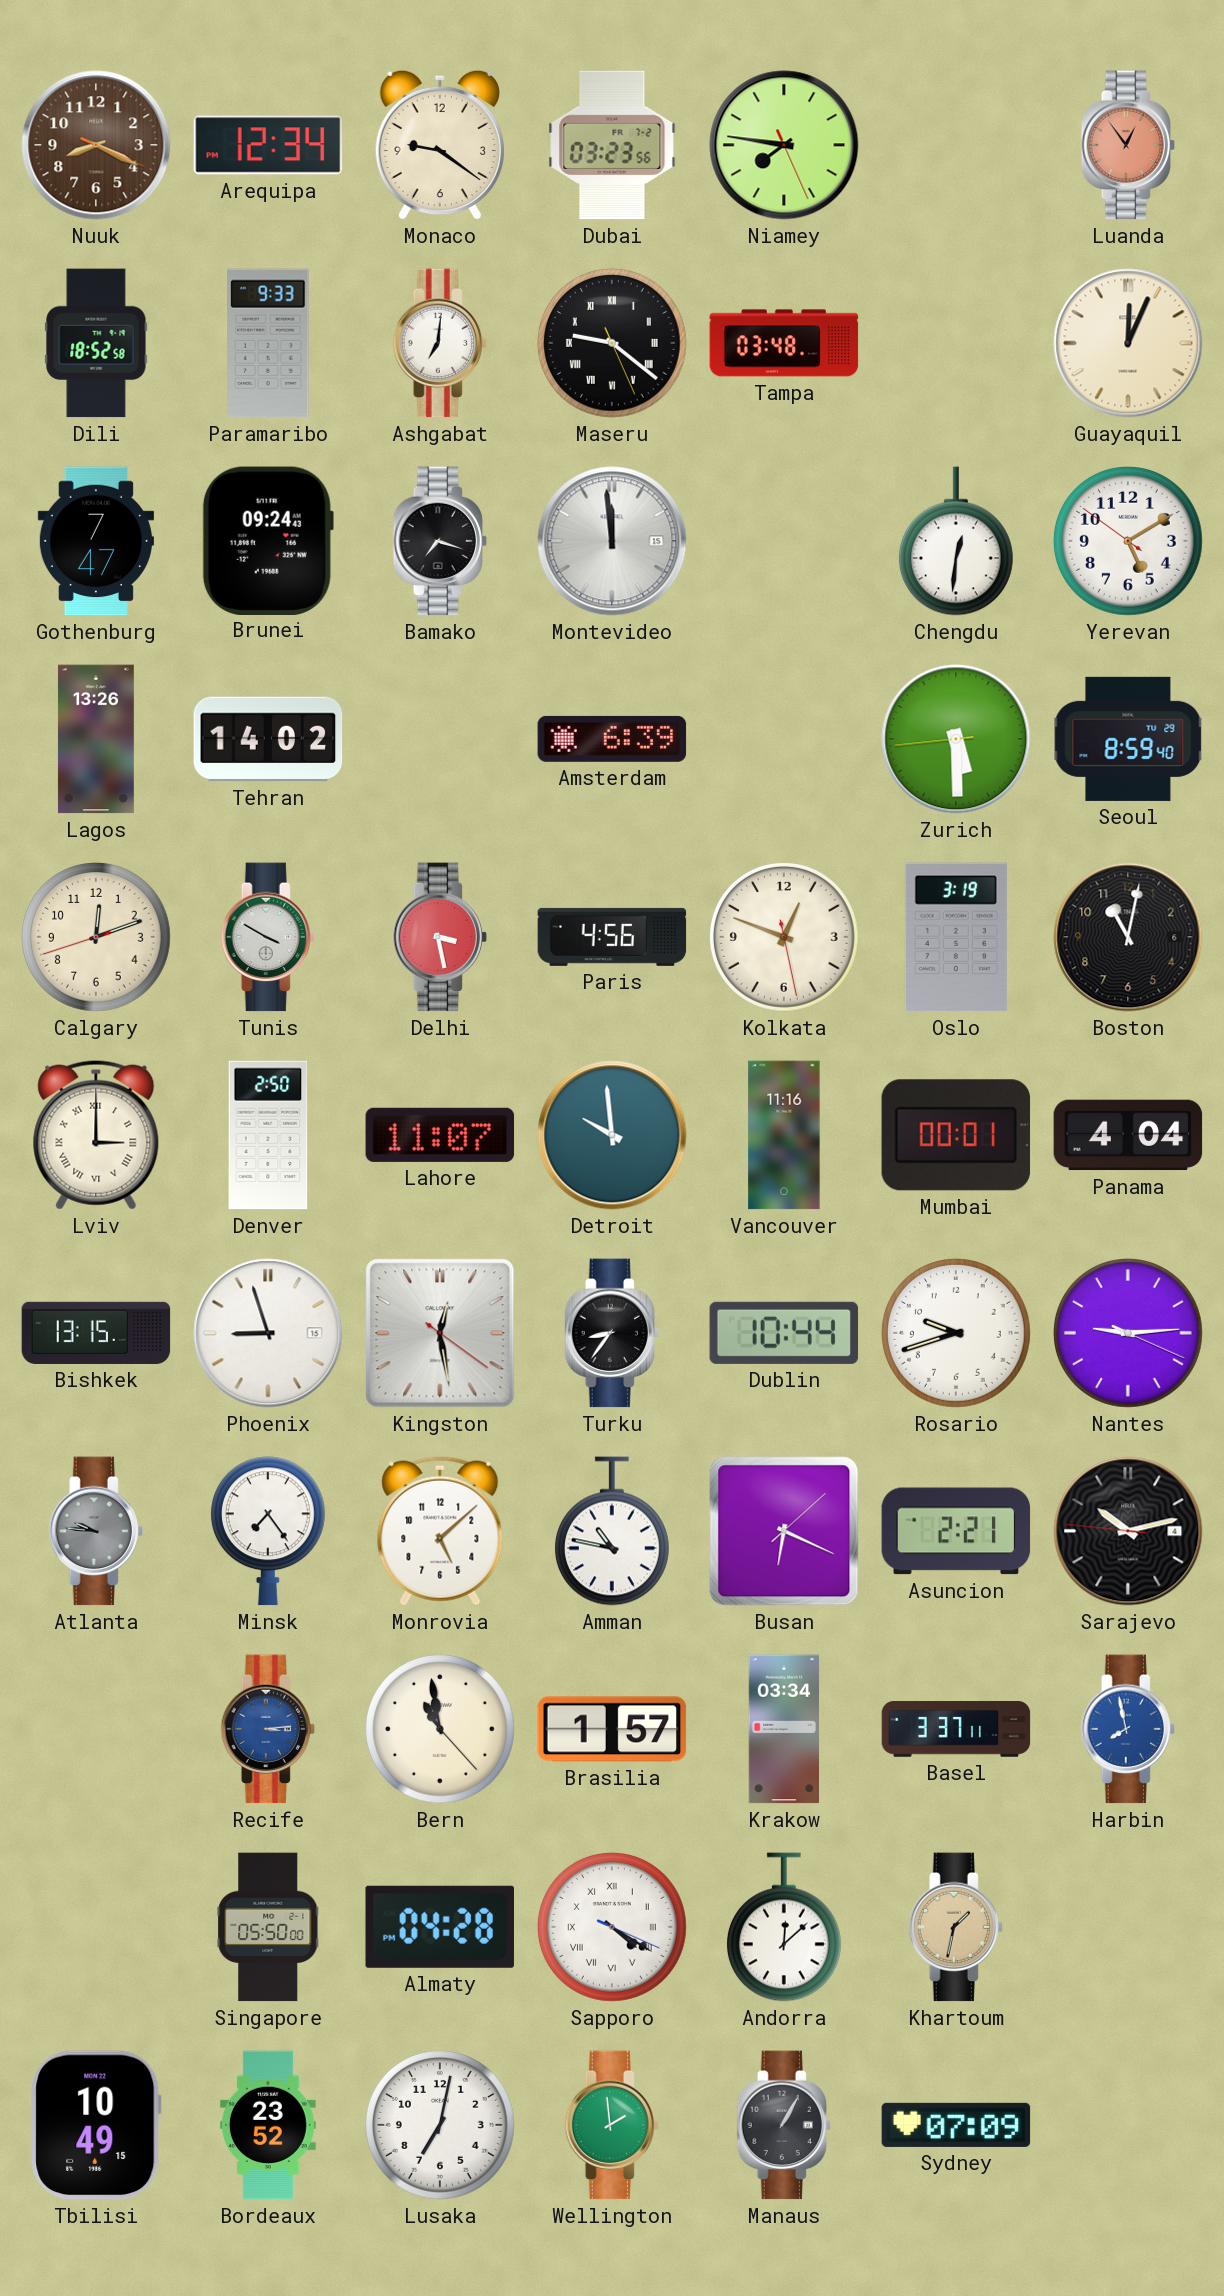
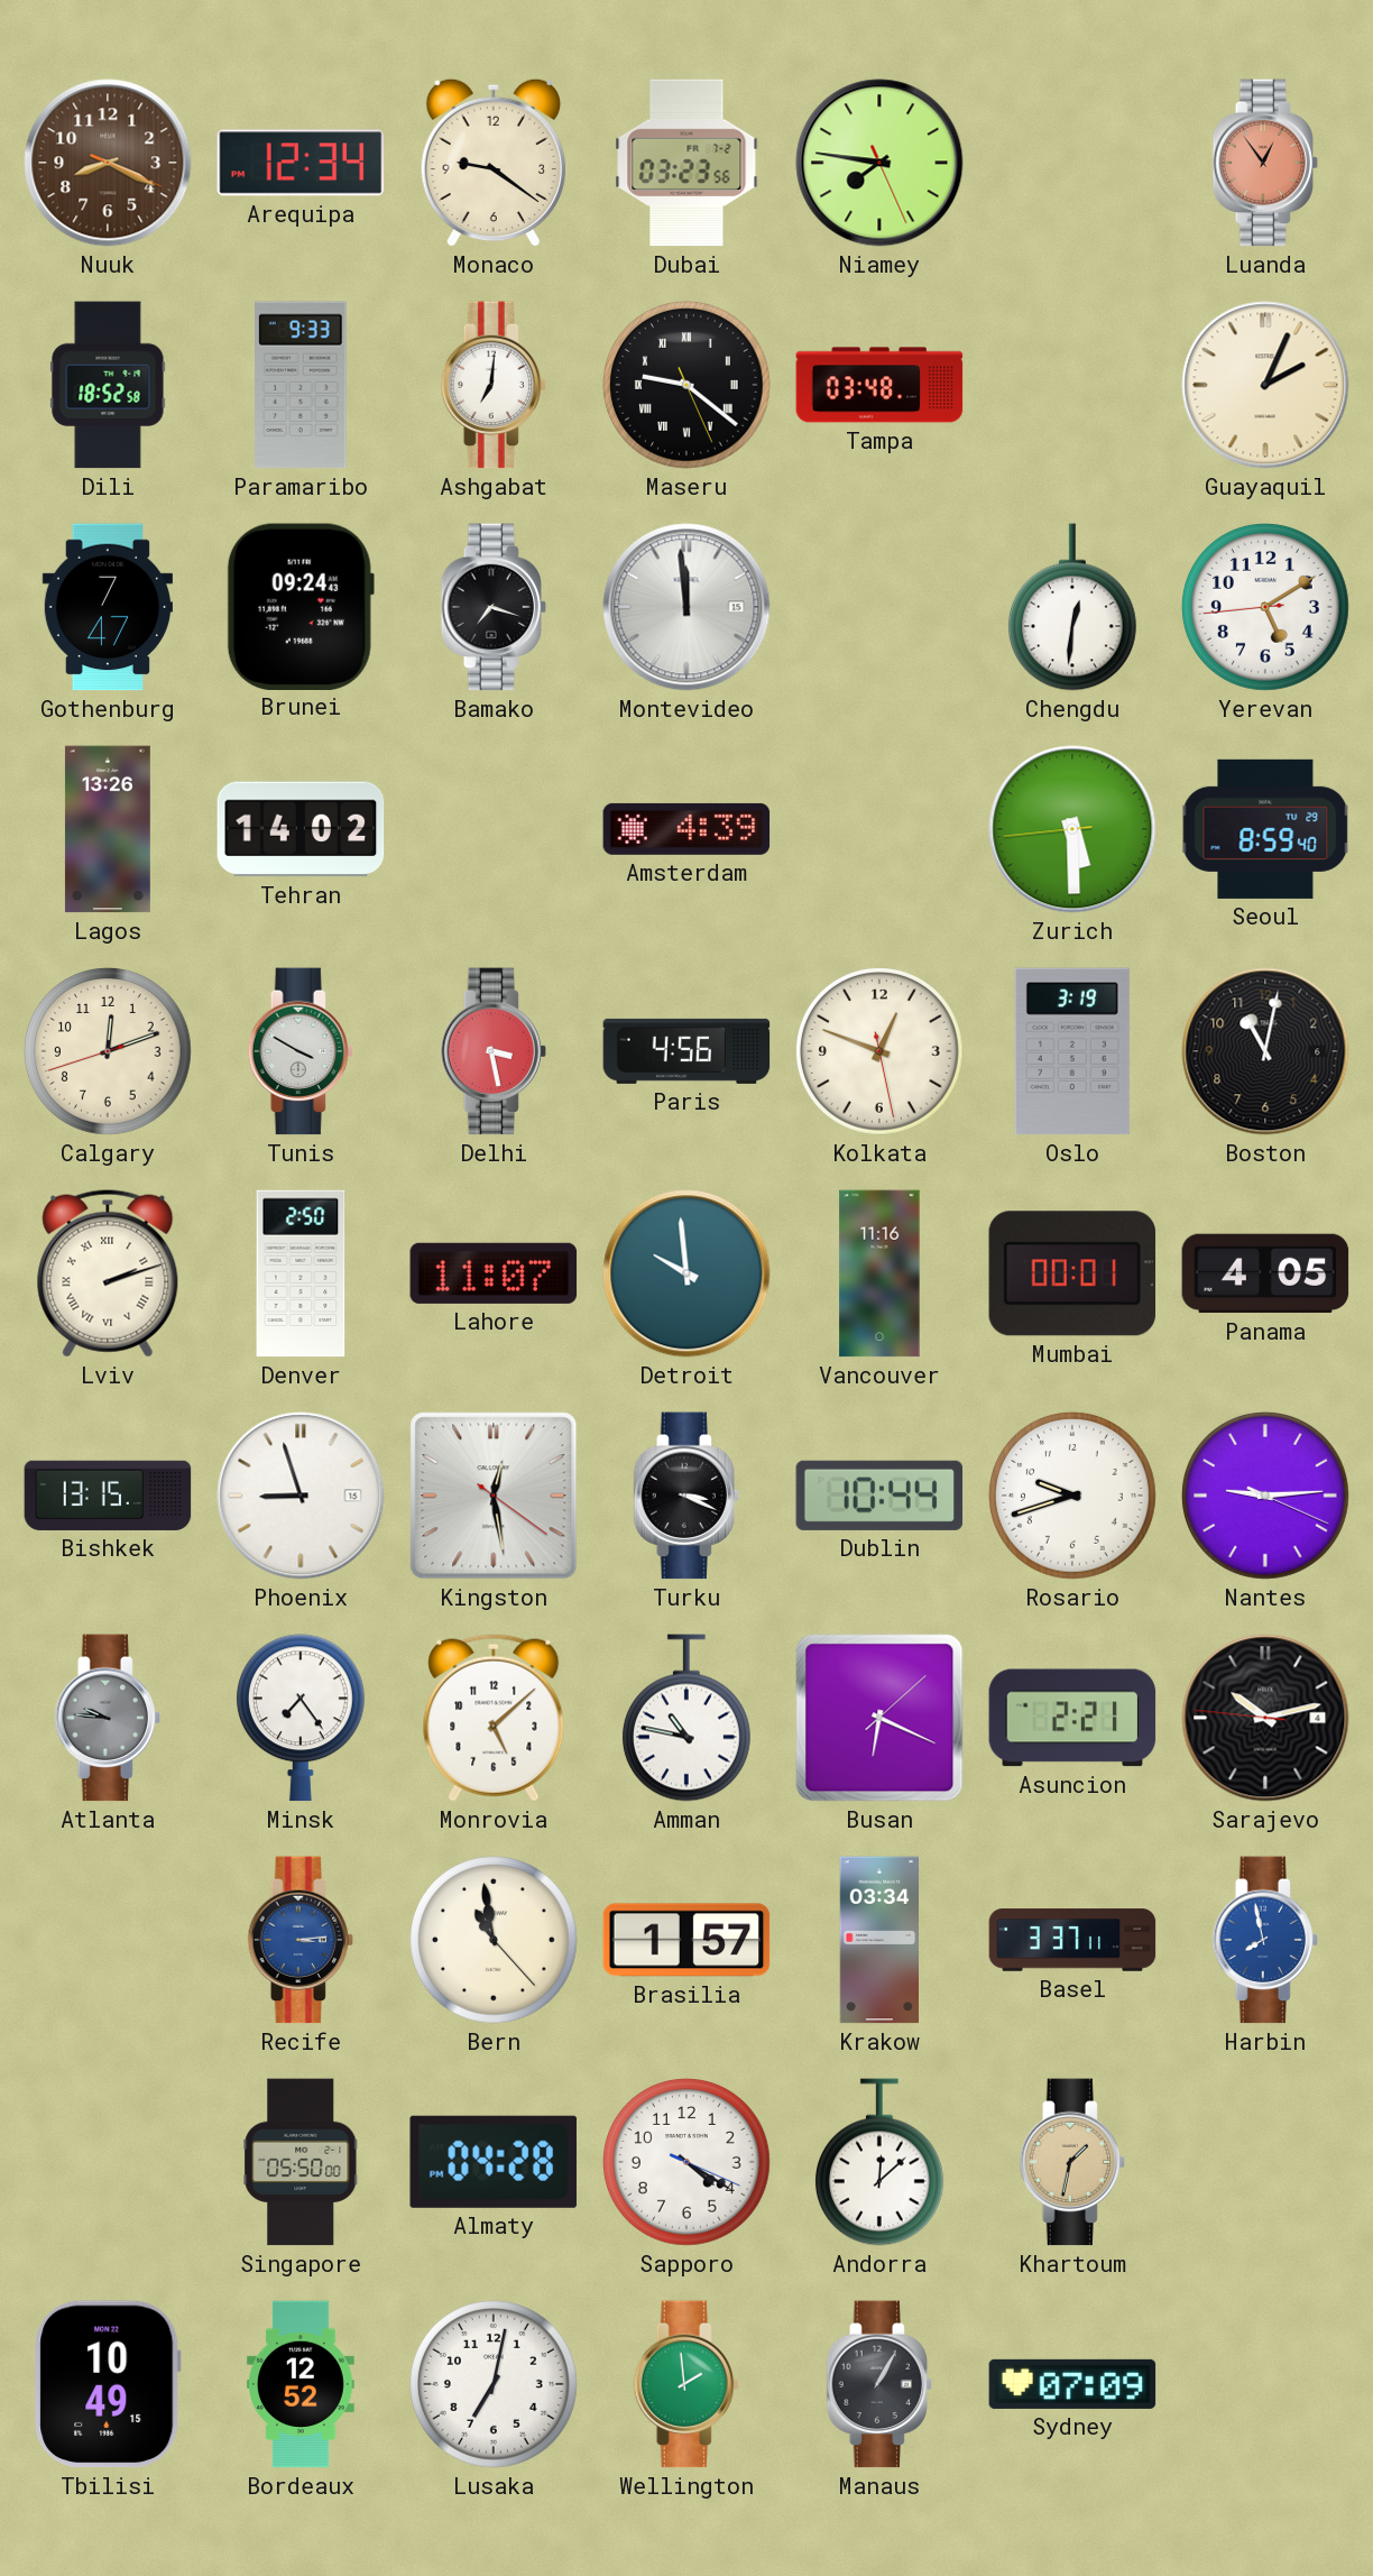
Guayaquil: 12:04 -> 2:04
Yerevan: 5:09:51 -> 5:09:44
Amsterdam: 6:39 -> 4:39
Lviv: 3:00 -> 2:12
Panama: 4:04 -> 4:05
Turku: 8:36 -> 3:19
Sapporo numerals: Roman -> Arabic
Bordeaux: 23:52 -> 12:52
